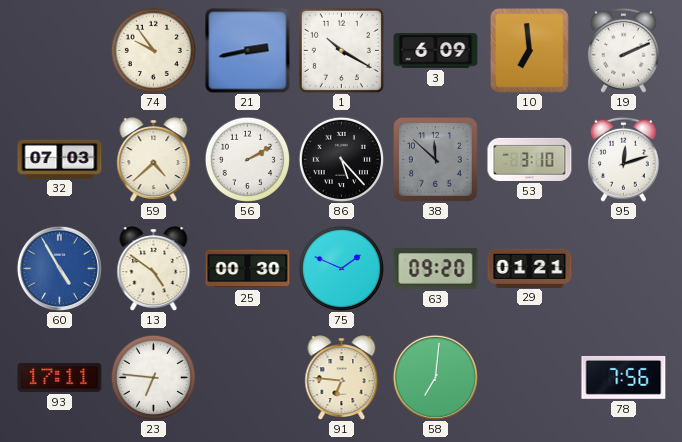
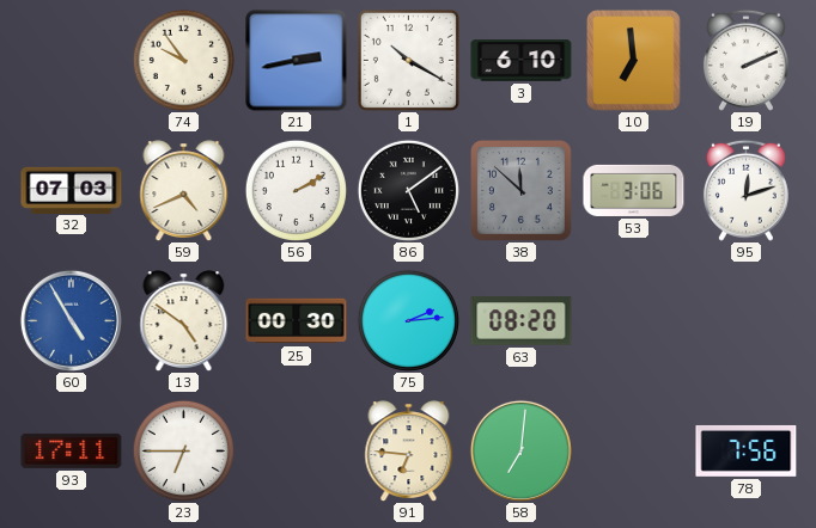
3: 6:09 -> 6:10
59: 4:38 -> 4:41
86: 5:23 -> 5:09
53: 3:10 -> 3:06
75: 1:49 -> 2:14
63: 09:20 -> 08:20
29: 01:21 -> none
23: 6:46 -> 6:45
